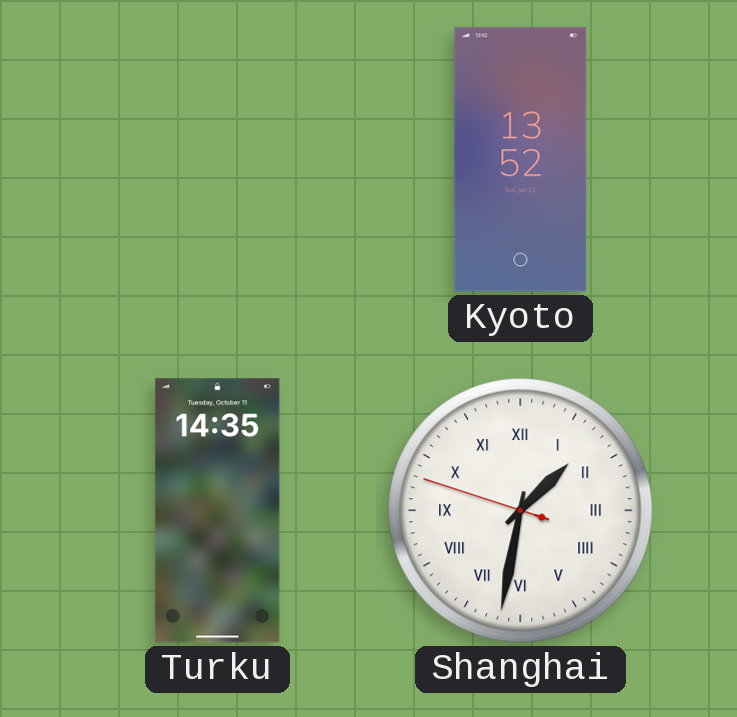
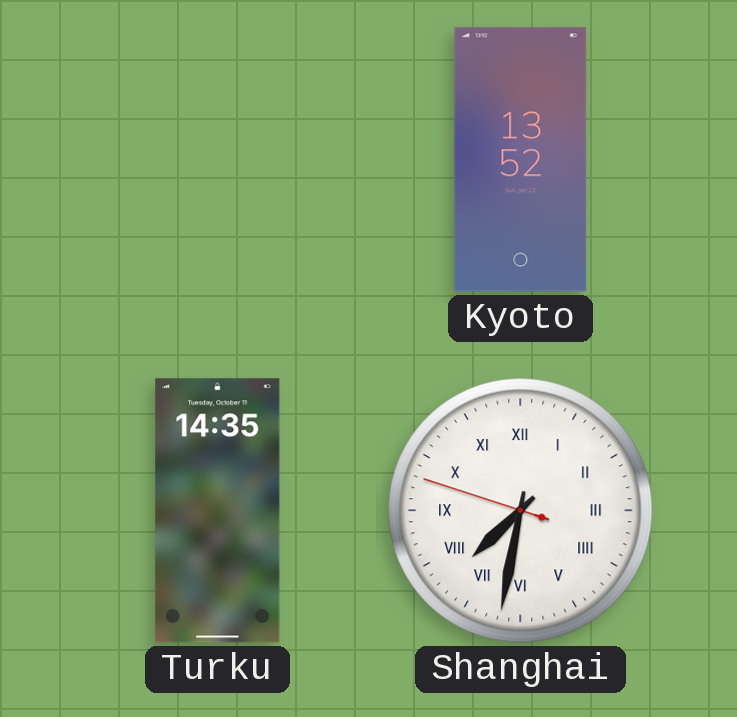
Shanghai: 1:31 -> 7:31
